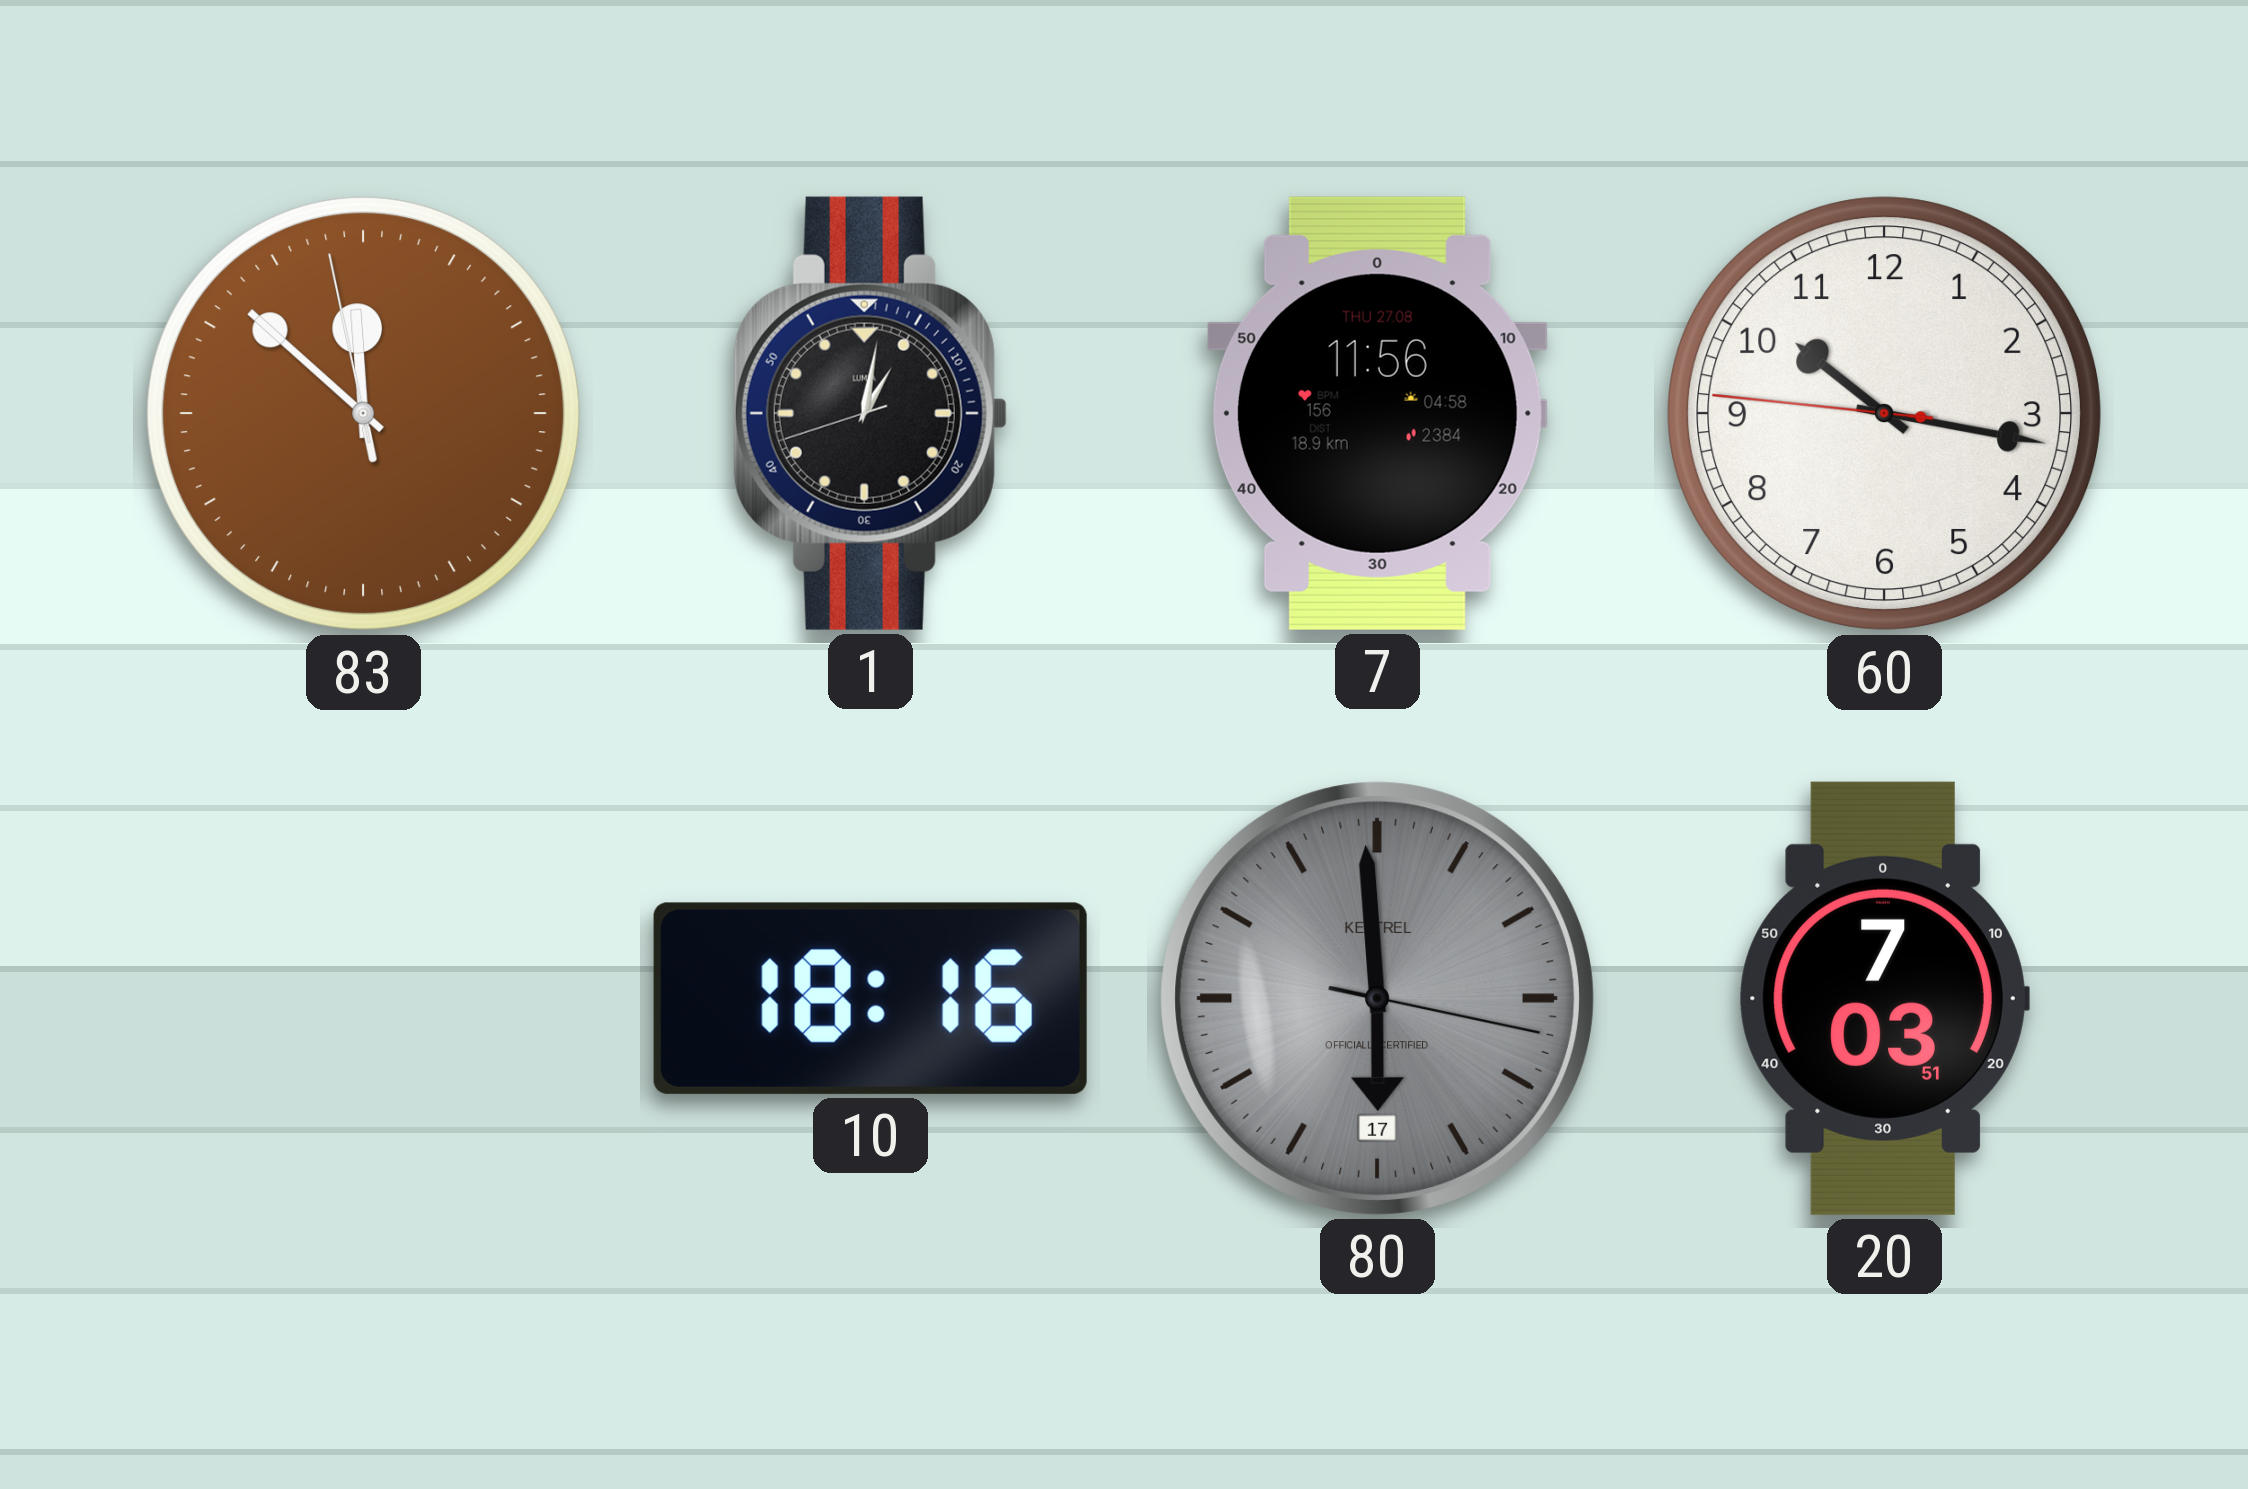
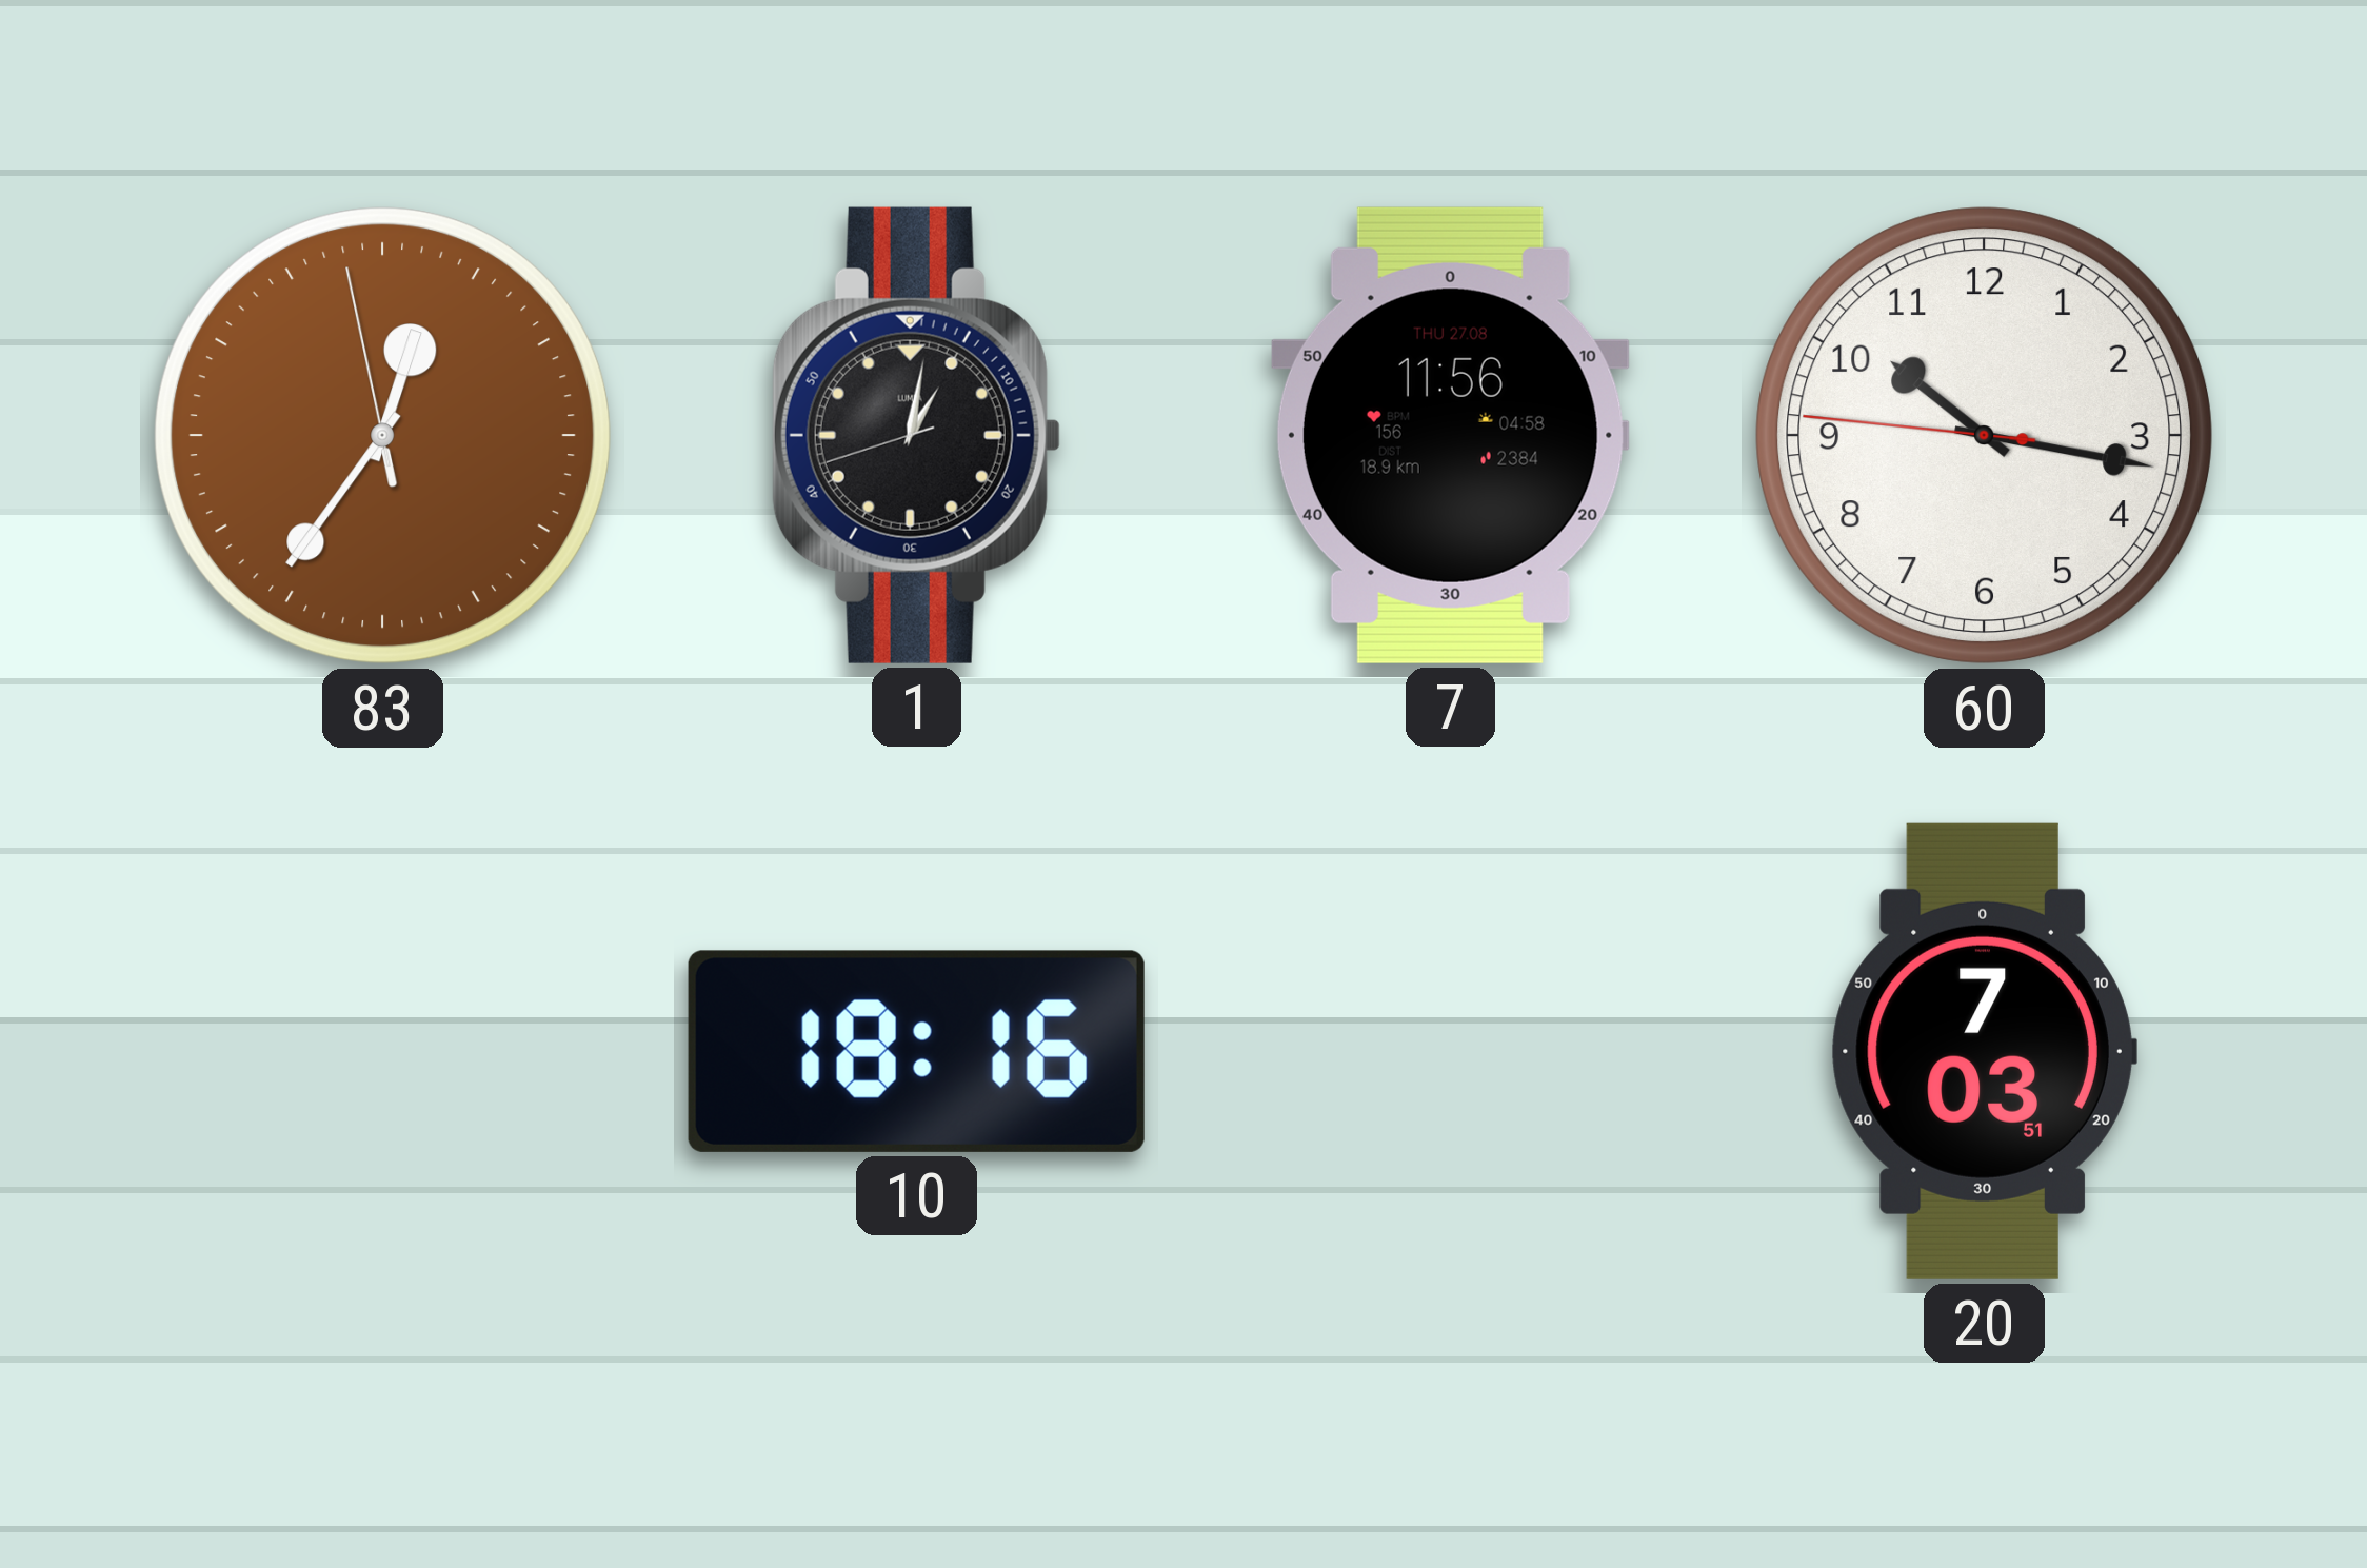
83: 11:51 -> 12:35
80: 5:59 -> none
